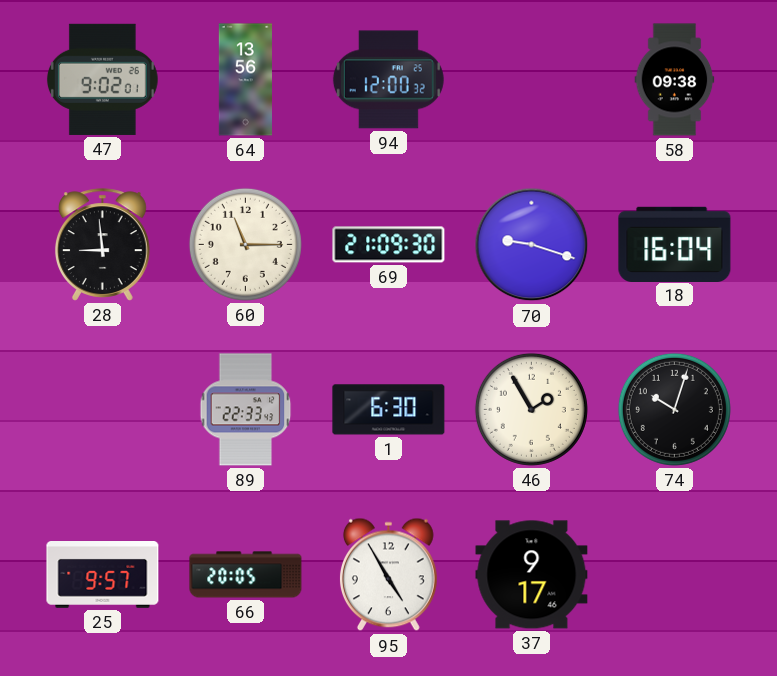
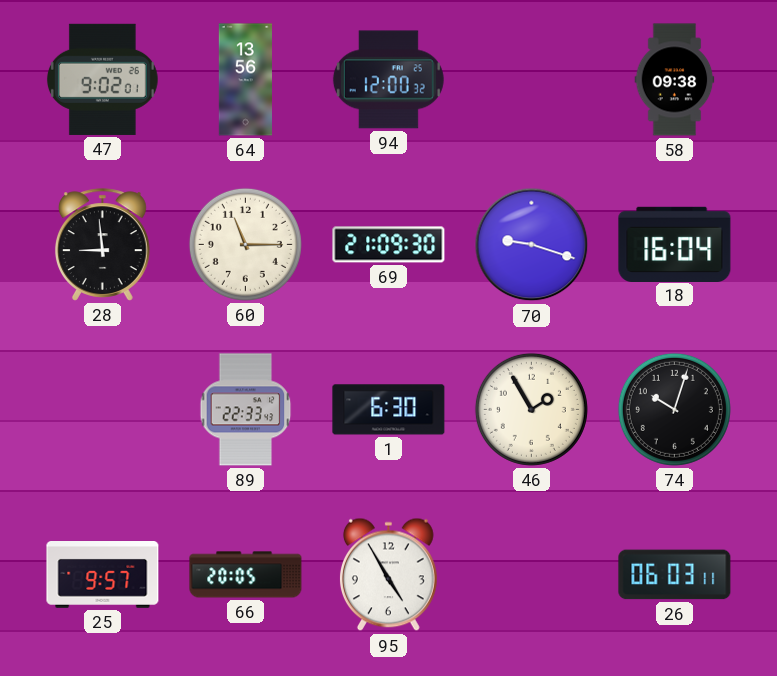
37: 9:17 -> none
26: none -> 06:03
